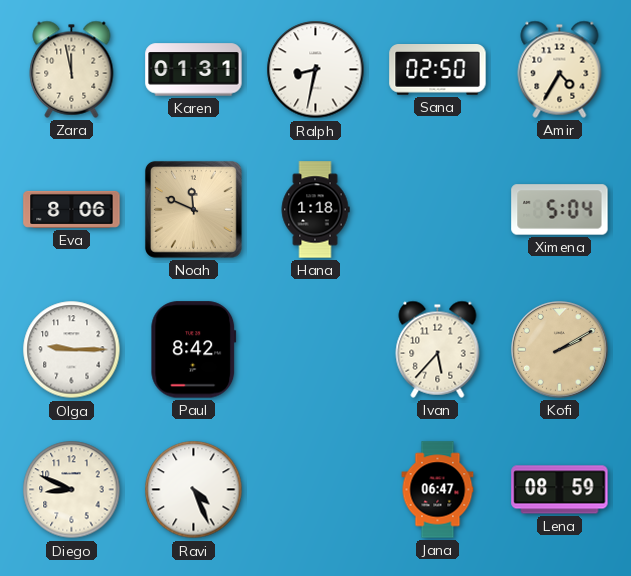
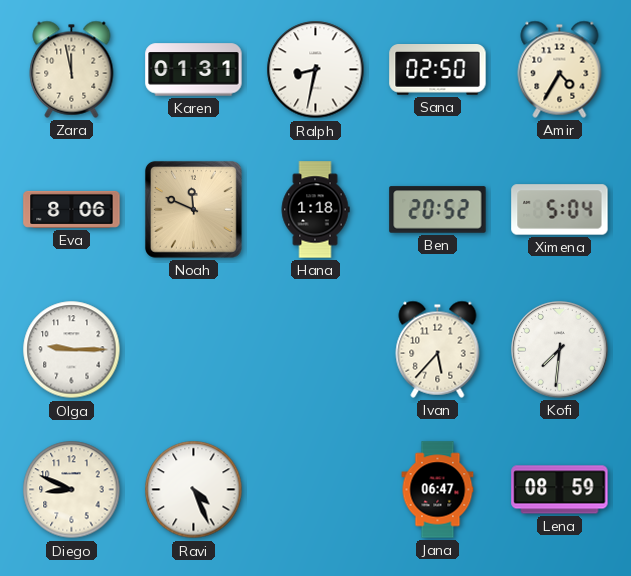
Ben: none -> 20:52
Paul: 8:42 -> none
Kofi: 2:10 -> 7:31
Kofi dial: champagne -> white
